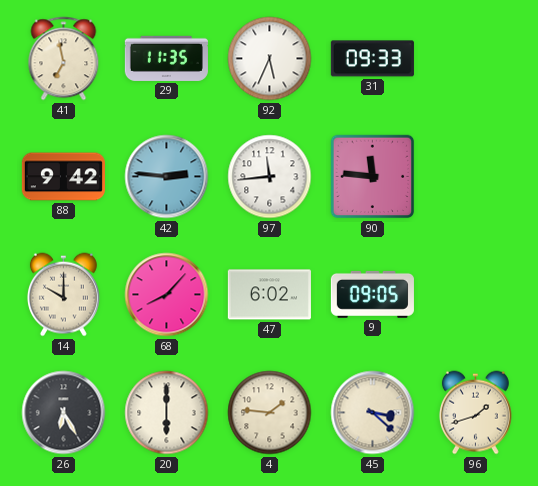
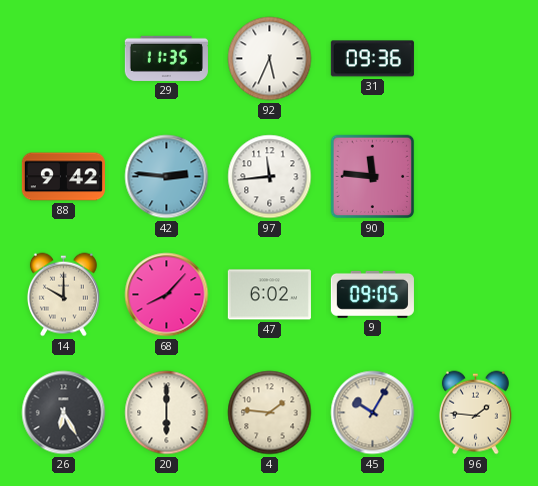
41: 6:58 -> none
31: 09:33 -> 09:36
45: 3:22 -> 10:05
96: 1:42 -> 1:46
